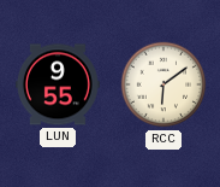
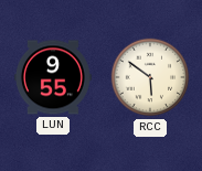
RCC: 6:09 -> 5:51
